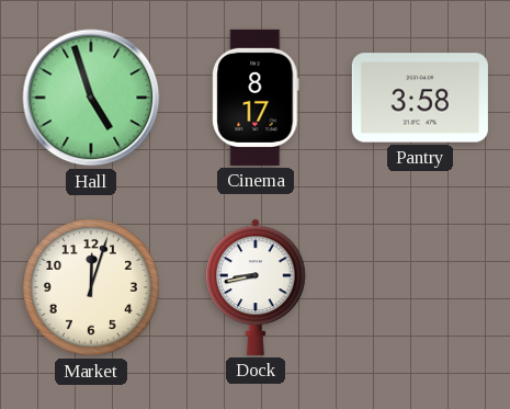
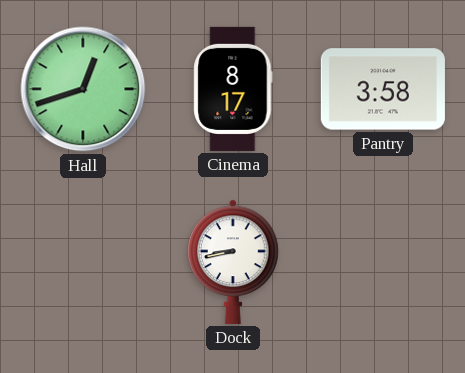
Hall: 4:57 -> 12:42
Market: 12:03 -> none
